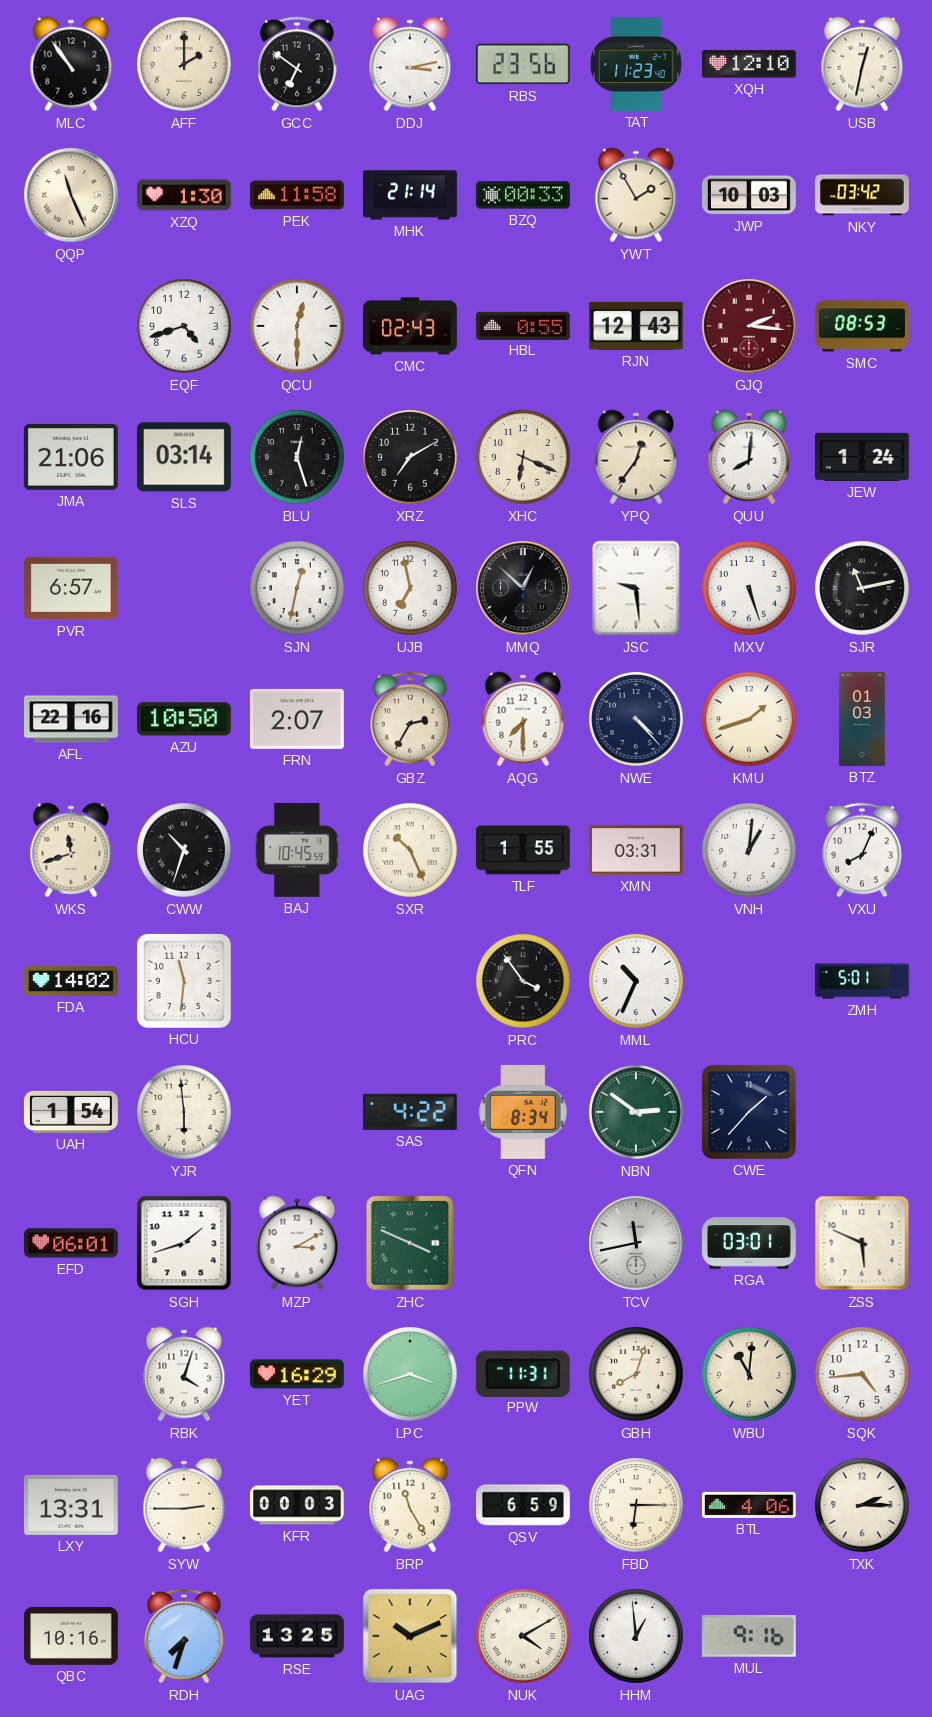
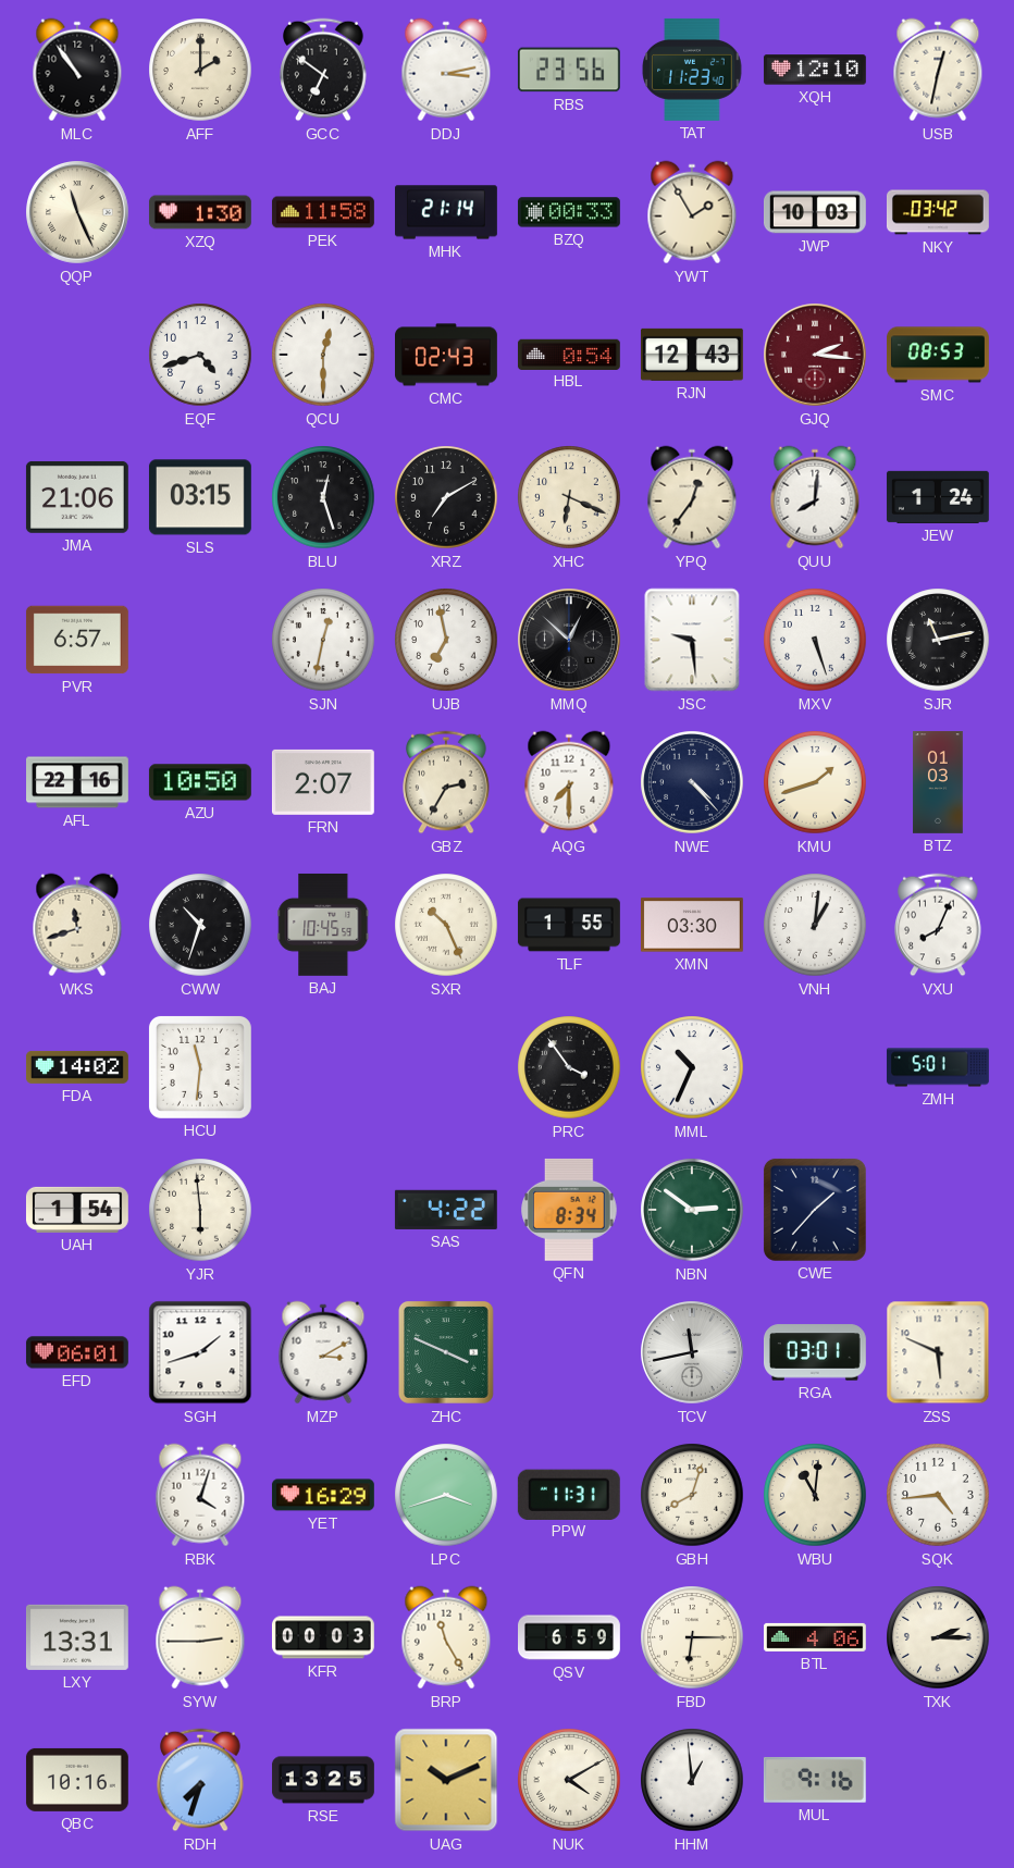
HBL: 0:55 -> 0:54
SLS: 03:14 -> 03:15
XMN: 03:31 -> 03:30
